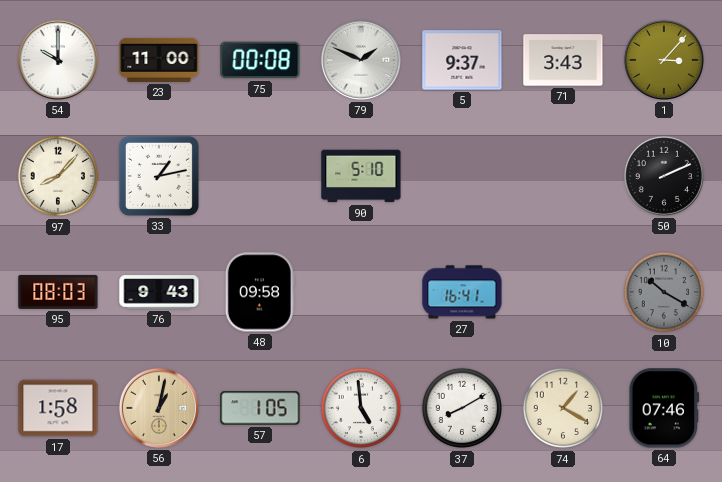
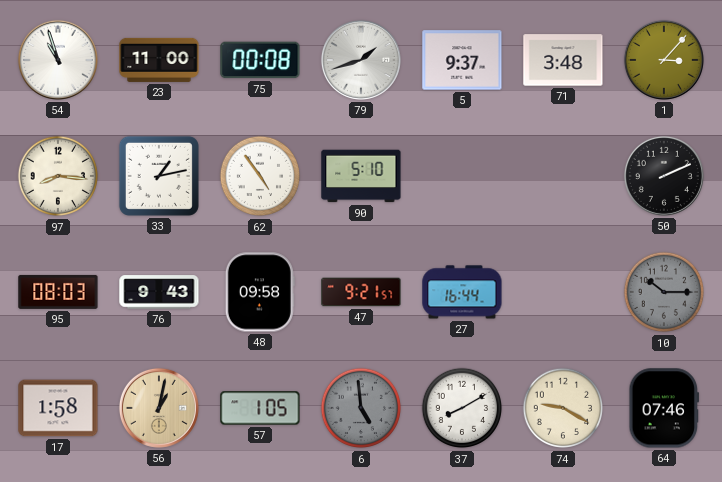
54: 10:00 -> 10:57
79: 1:49 -> 1:42
71: 3:43 -> 3:48
97: 8:07 -> 8:16
62: none -> 4:54
47: none -> 9:21
27: 16:41 -> 16:44
10: 10:20 -> 10:15
6 dial: white -> grey
74: 1:20 -> 9:20
